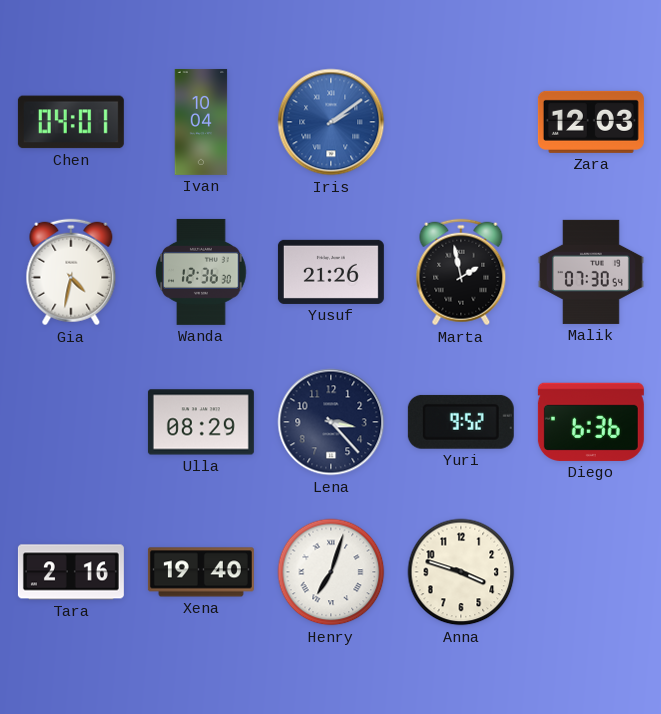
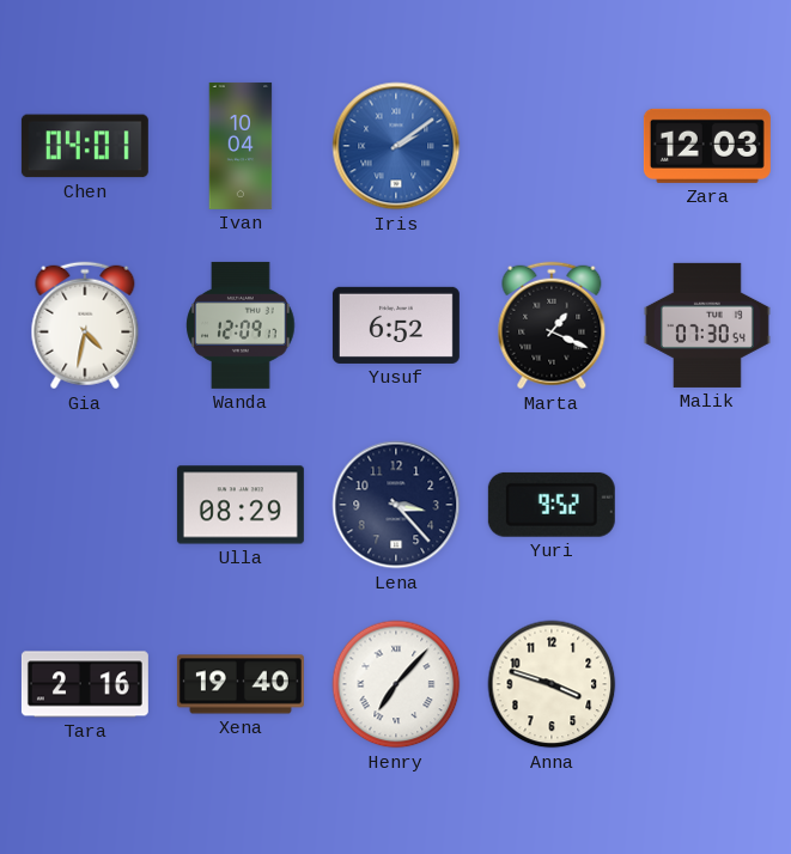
Wanda: 12:36 -> 12:09
Yusuf: 21:26 -> 6:52
Marta: 1:58 -> 1:19
Diego: 6:36 -> none
Henry: 7:03 -> 7:07
